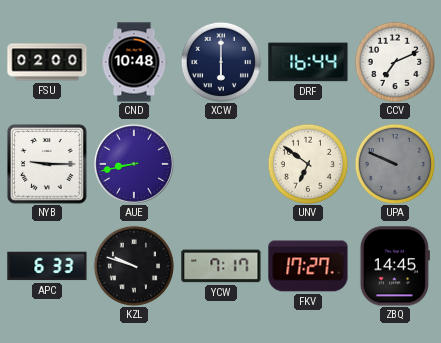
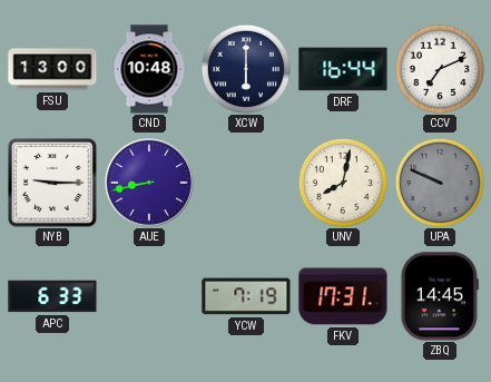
FSU: 02:00 -> 13:00
UNV: 6:51 -> 8:02
KZL: 9:48 -> none
YCW: 7:17 -> 7:19
FKV: 17:27 -> 17:31
